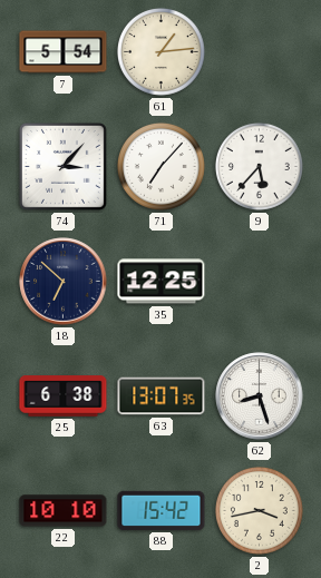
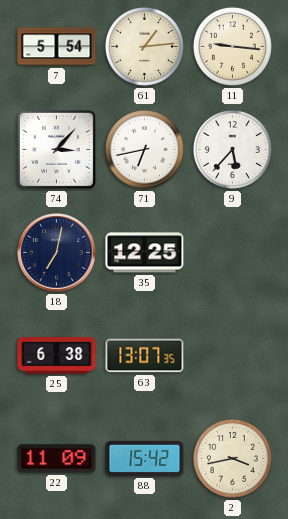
11: none -> 9:16
71: 7:07 -> 6:43
18: 6:52 -> 7:02
62: 8:27 -> none
22: 10:10 -> 11:09
